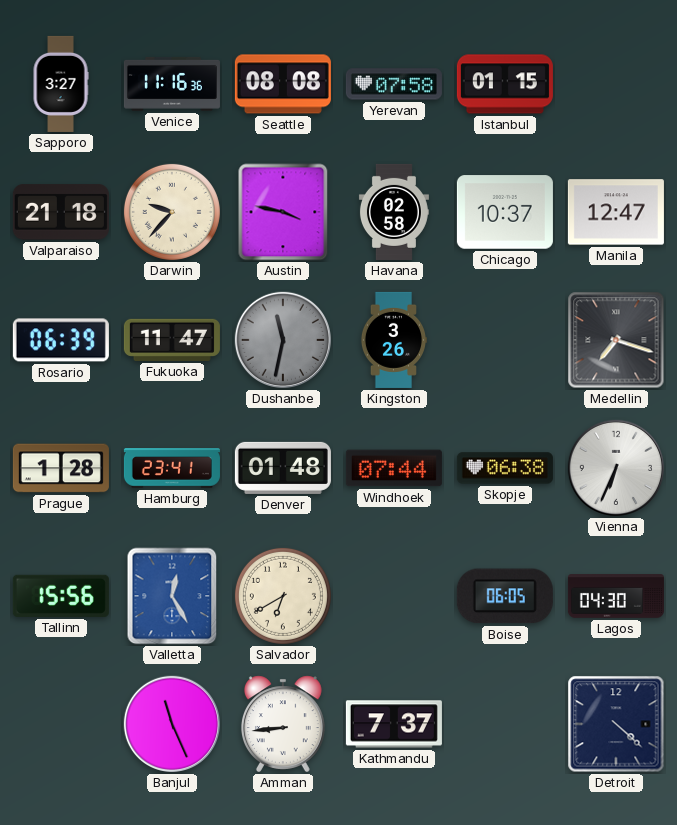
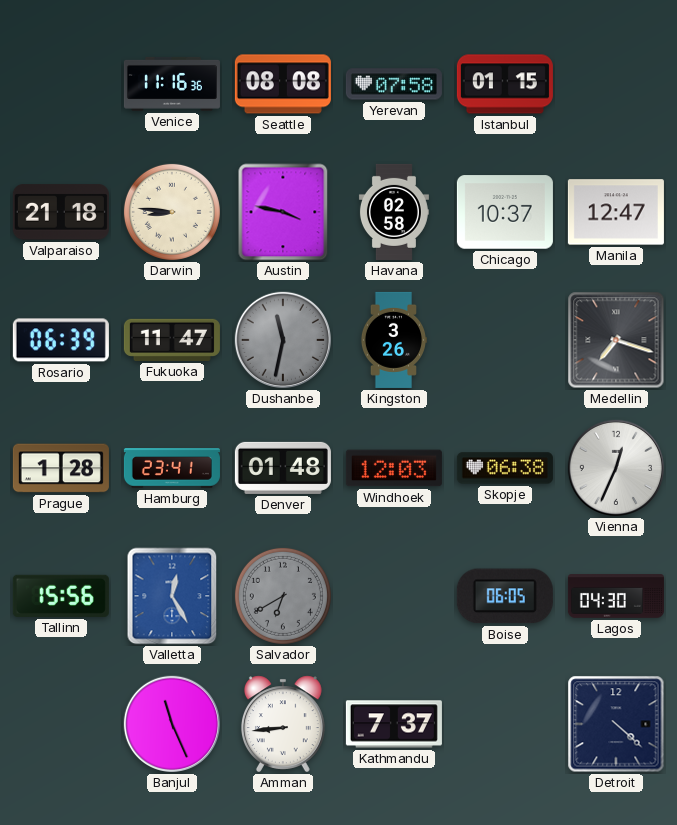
Sapporo: 3:27 -> none
Darwin: 9:37 -> 8:46
Windhoek: 07:44 -> 12:03
Vienna: 6:34 -> 12:34
Salvador dial: cream -> grey
